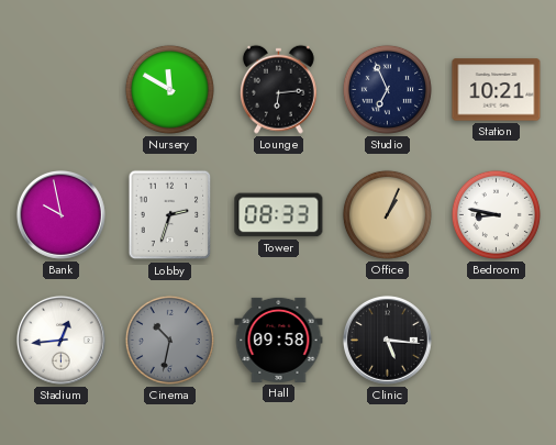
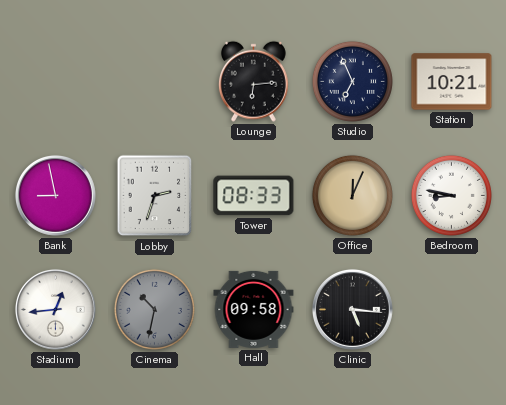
Nursery: 11:50 -> none
Bank: 9:58 -> 8:58
Office: 1:04 -> 12:04
